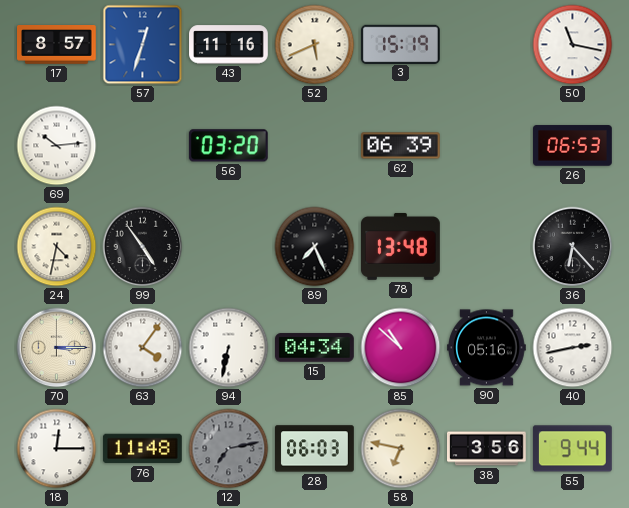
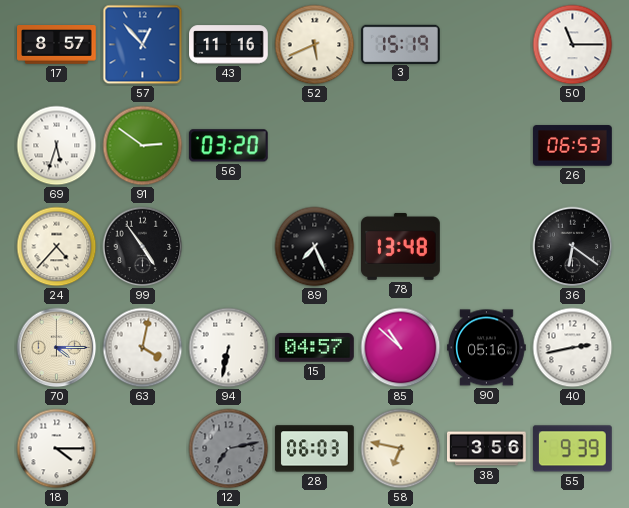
57: 12:33 -> 12:53
50: 11:17 -> 11:15
69: 10:14 -> 5:33
91: none -> 2:51
62: 06:39 -> none
24: 4:32 -> 4:37
36: 6:23 -> 6:21
70: 3:15 -> 4:15
63: 4:06 -> 4:02
15: 04:34 -> 04:57
18: 12:15 -> 4:15
76: 11:48 -> none
55: 9:44 -> 9:39
